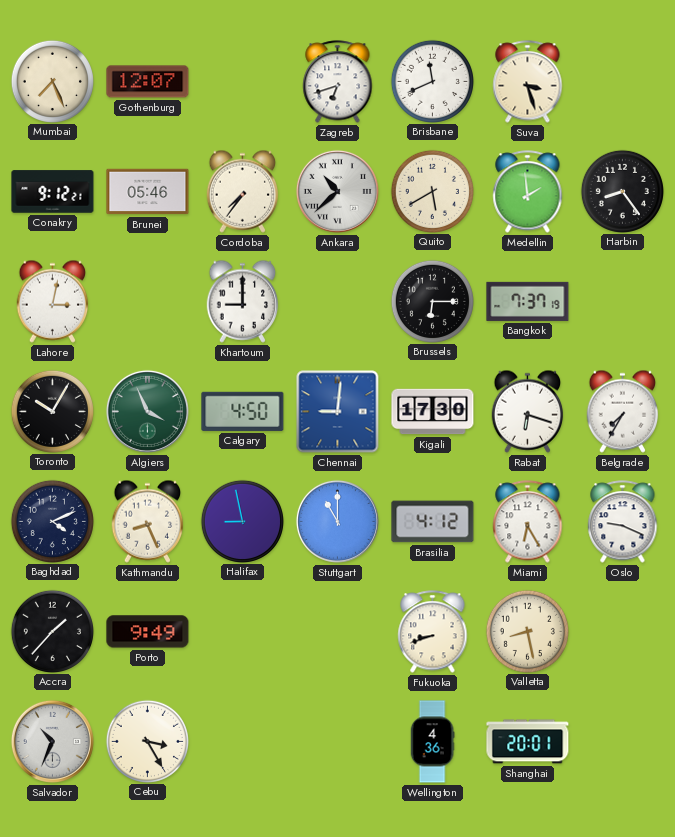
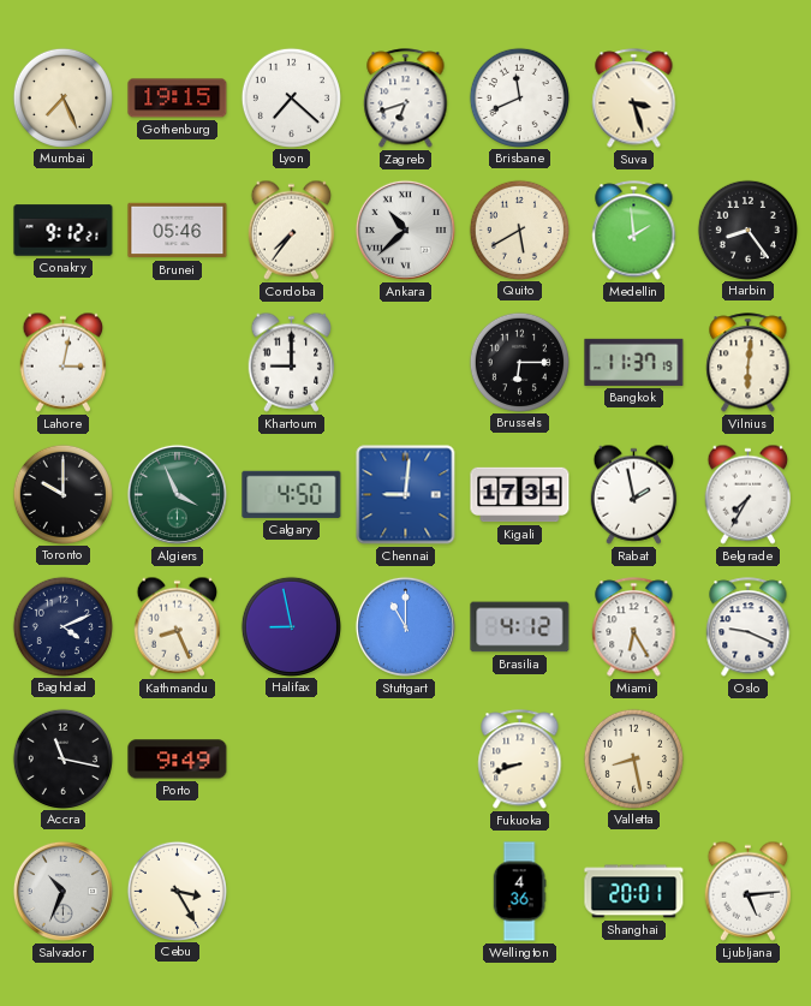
Gothenburg: 12:07 -> 19:15
Lyon: none -> 7:22
Bangkok: 7:37 -> 11:37
Vilnius: none -> 6:01
Toronto: 10:05 -> 10:00
Kigali: 17:30 -> 17:31
Rabat: 6:18 -> 1:58
Accra: 1:37 -> 11:17
Ljubljana: none -> 5:14
